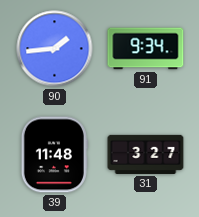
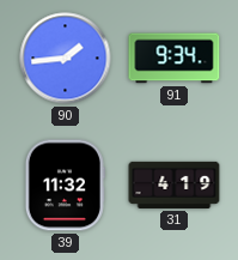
39: 11:48 -> 11:32
31: 3:27 -> 4:19
